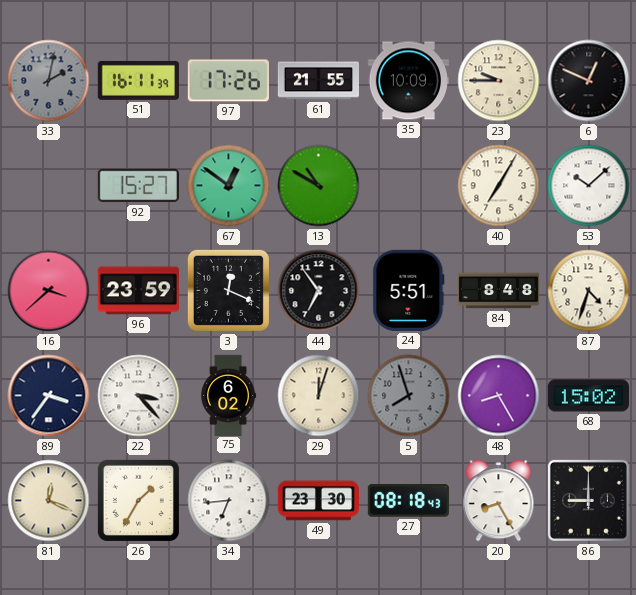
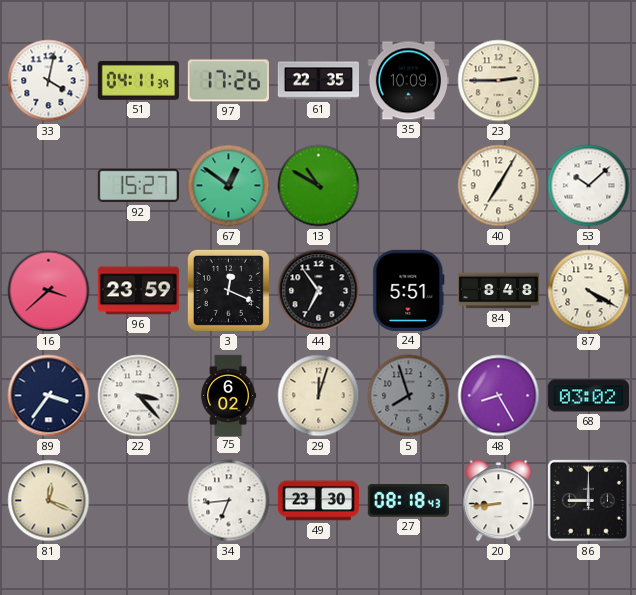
33: 2:02 -> 4:02
33 dial: grey -> white
51: 16:11 -> 04:11
61: 21:55 -> 22:35
23: 9:45 -> 2:45
6: 12:49 -> none
87: 4:33 -> 4:20
68: 15:02 -> 03:02
26: 1:35 -> none
20: 8:25 -> 8:44
